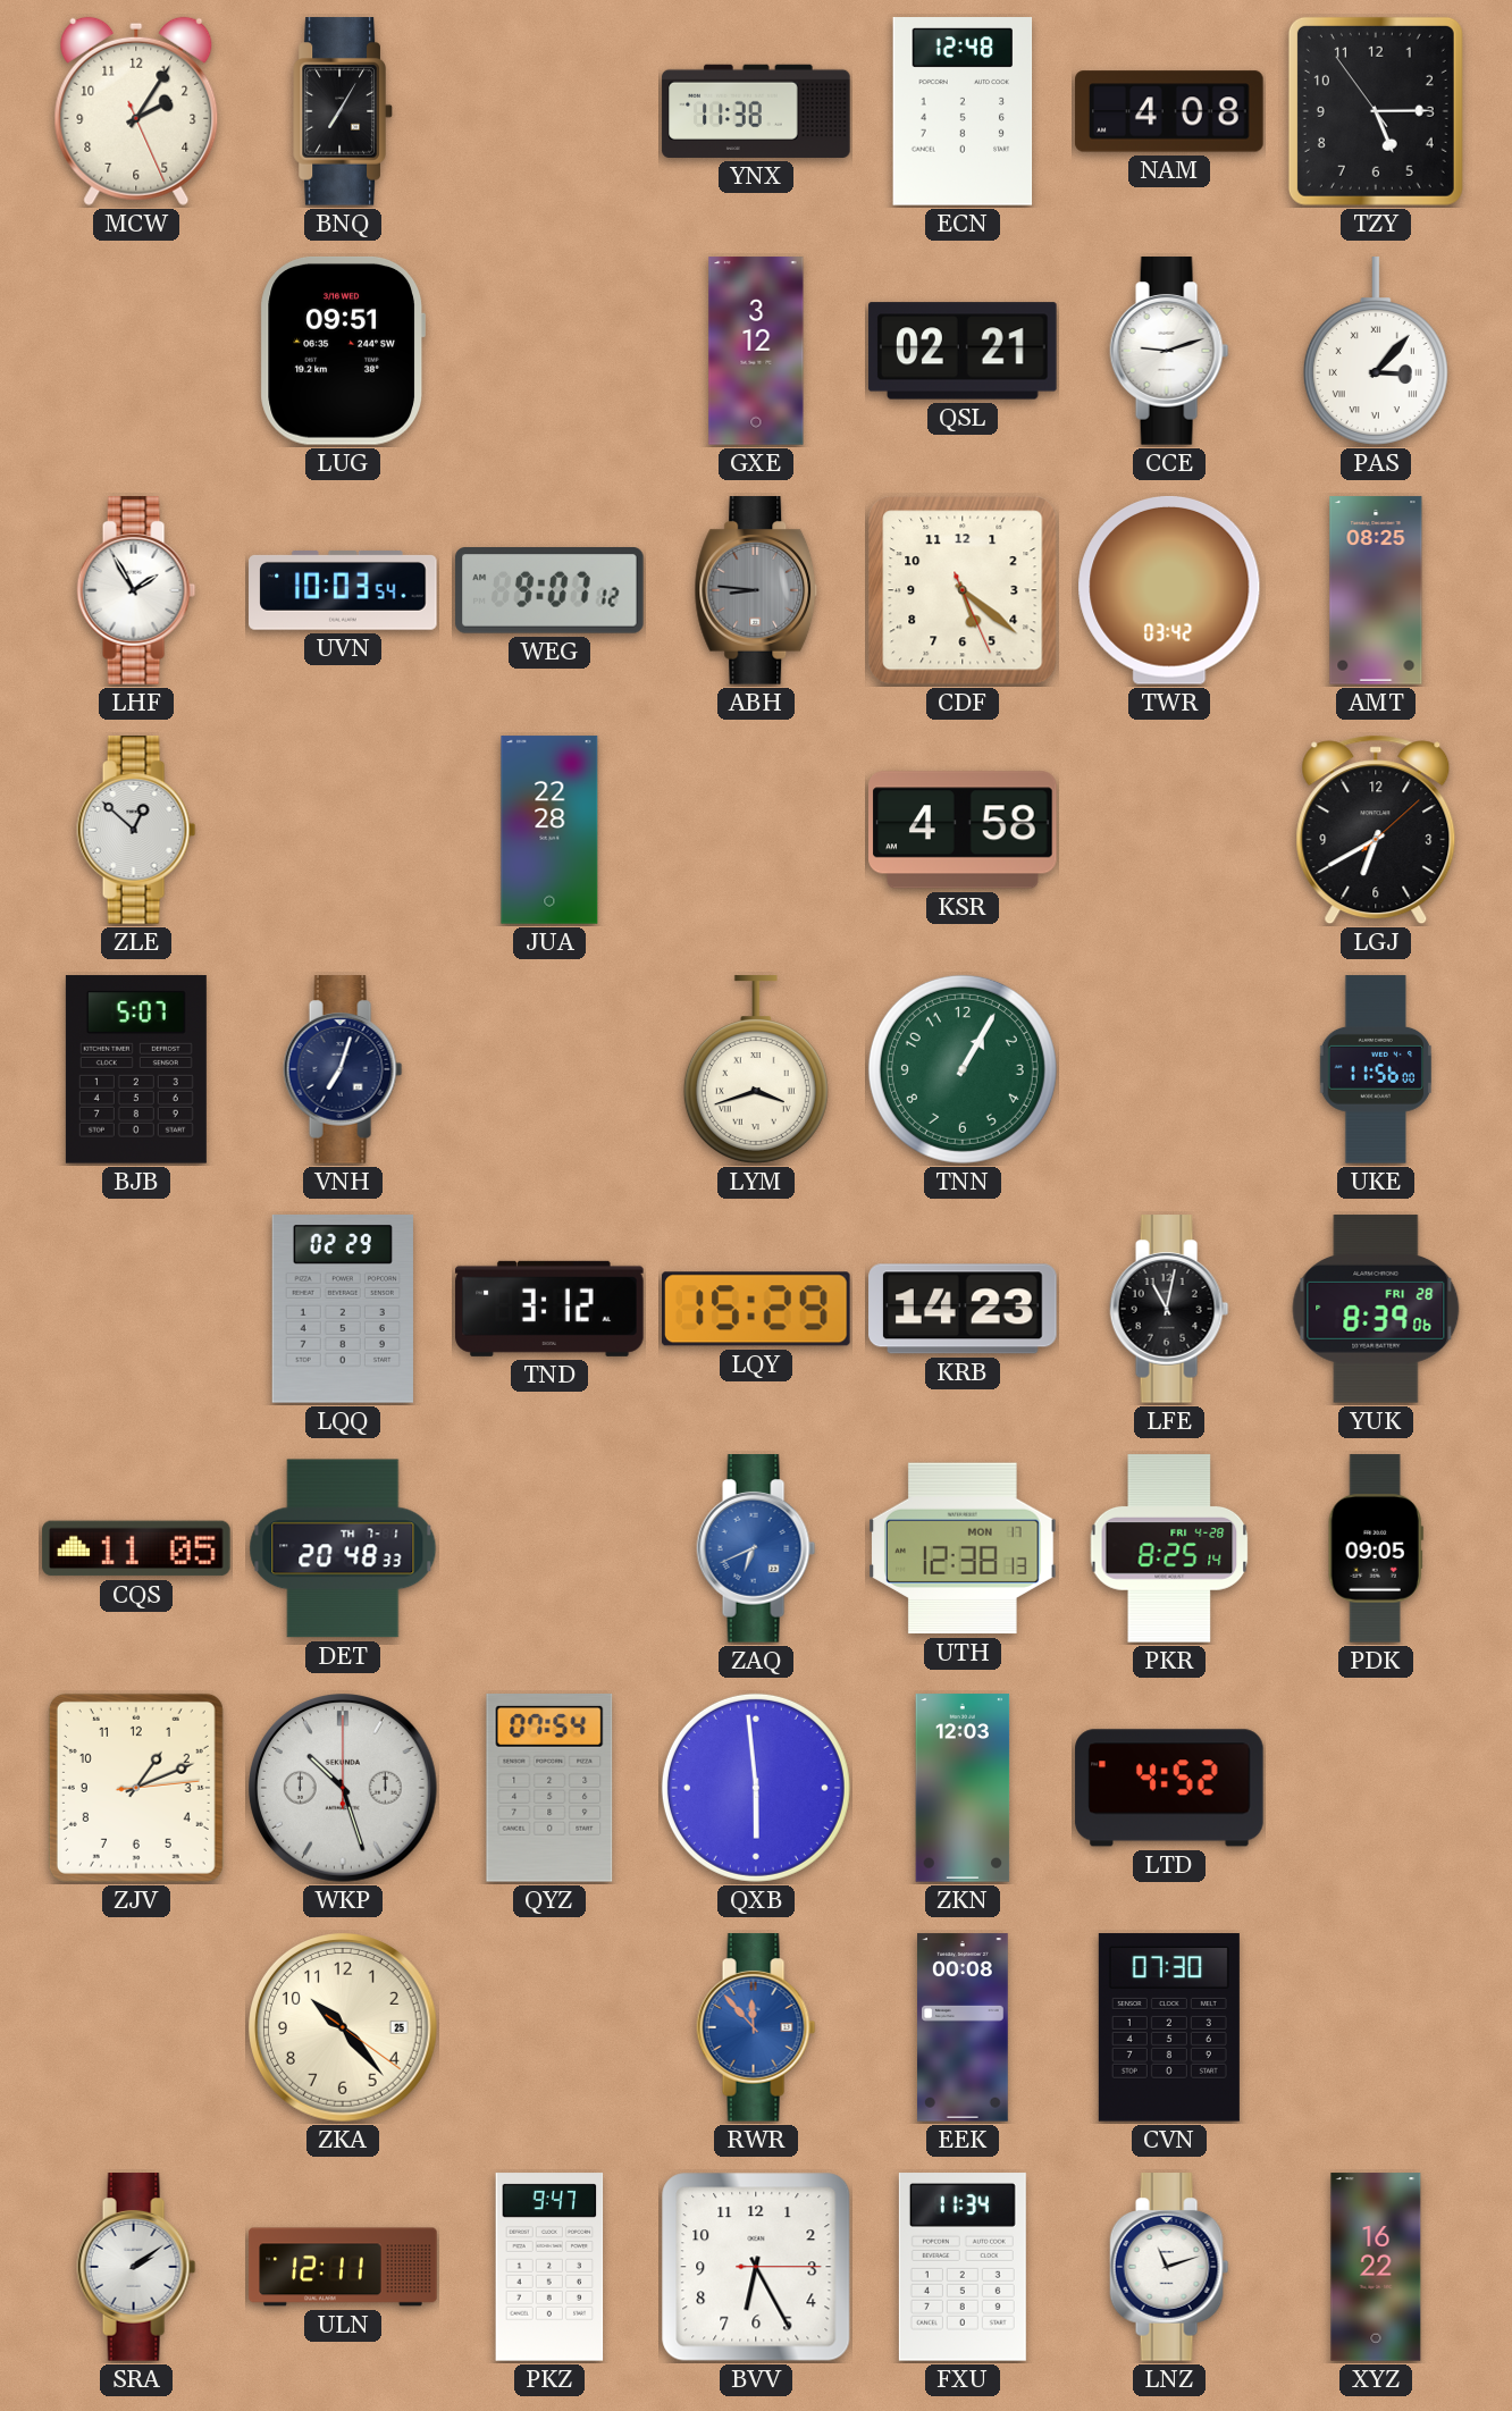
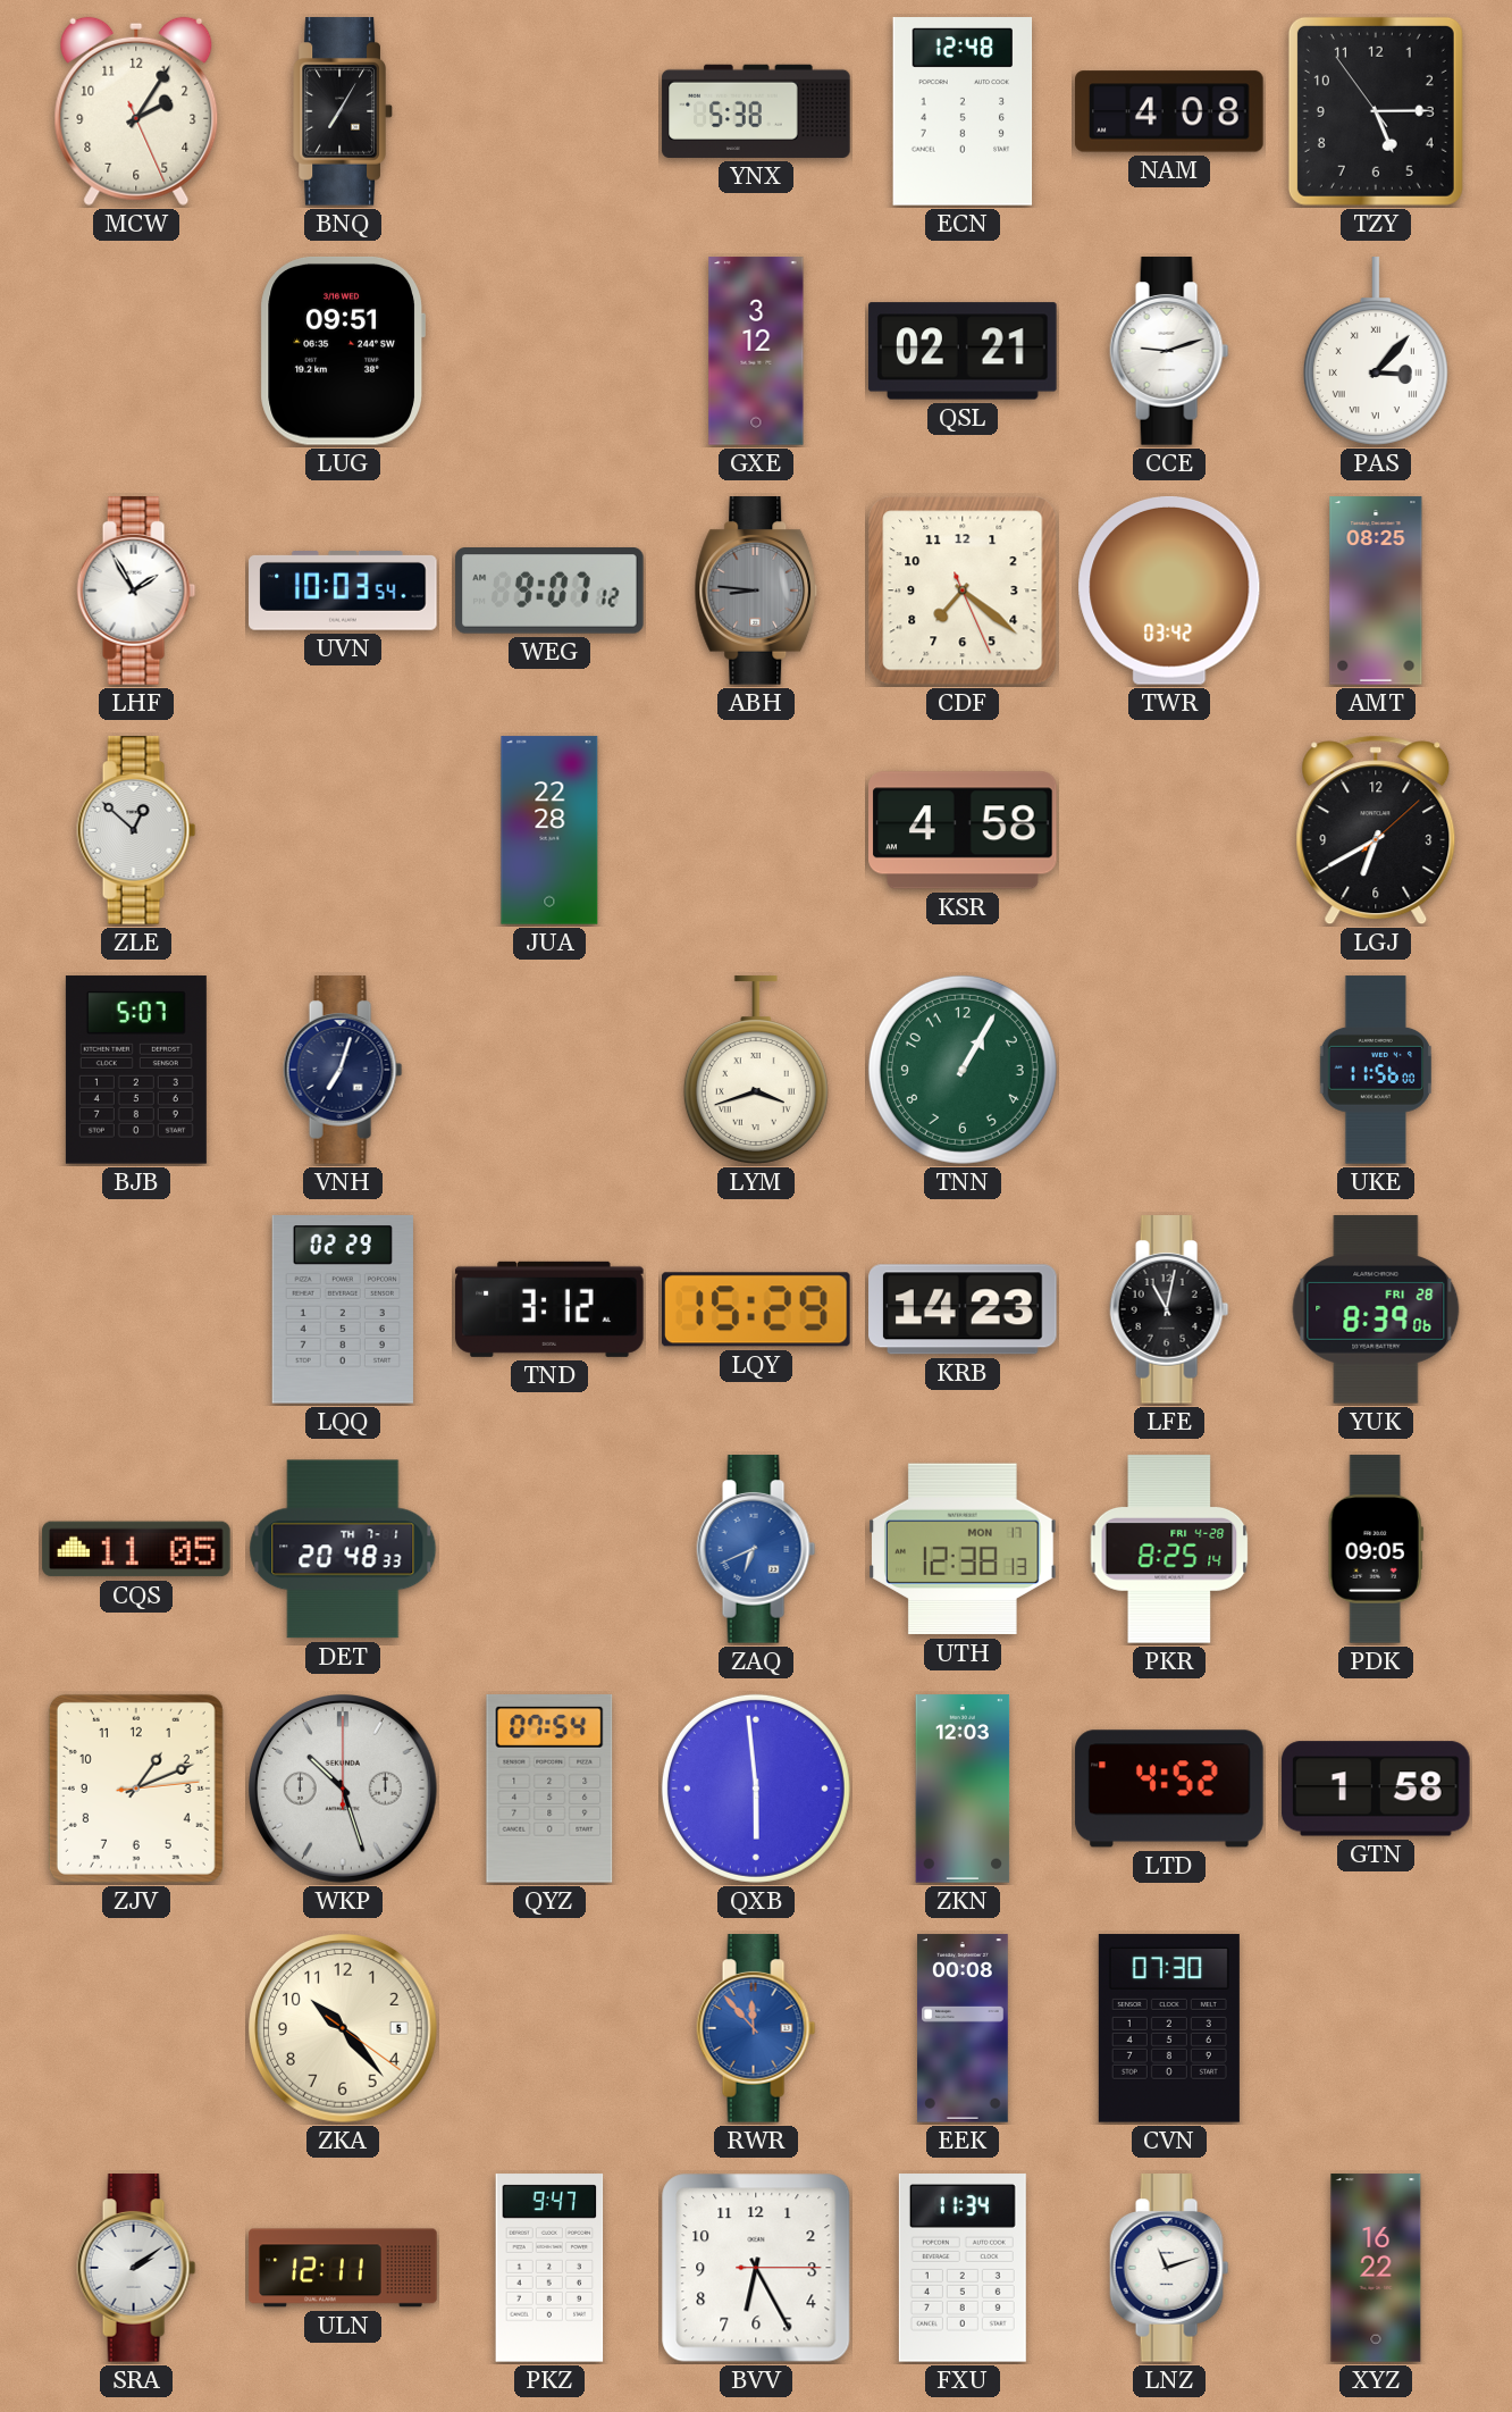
YNX: 11:38 -> 5:38
CDF: 5:21 -> 7:21
GTN: none -> 1:58
ZKA date: 25 -> 5
